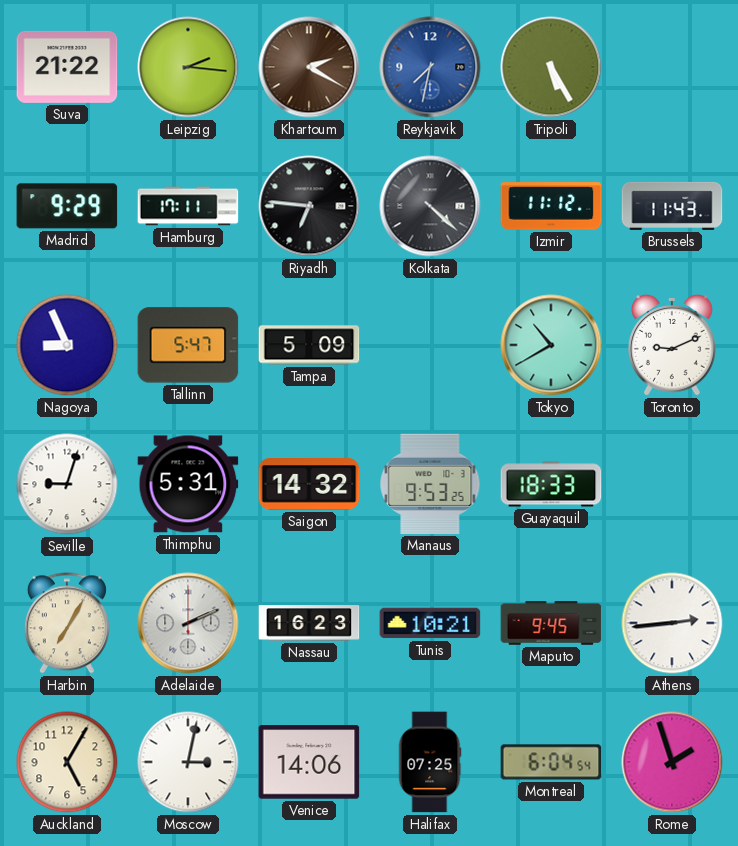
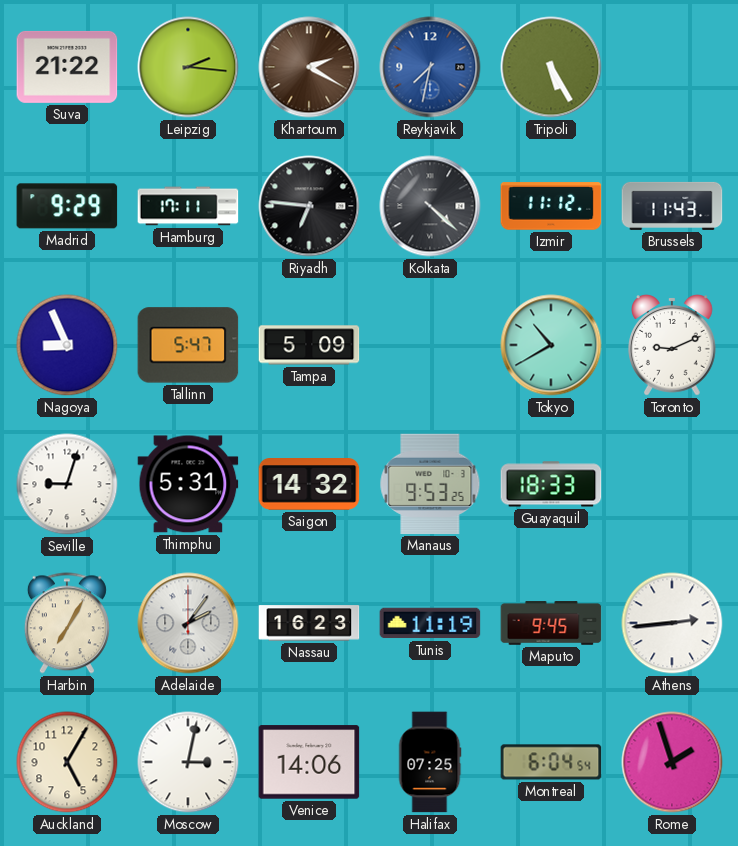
Adelaide: 2:11 -> 2:06
Tunis: 10:21 -> 11:19
